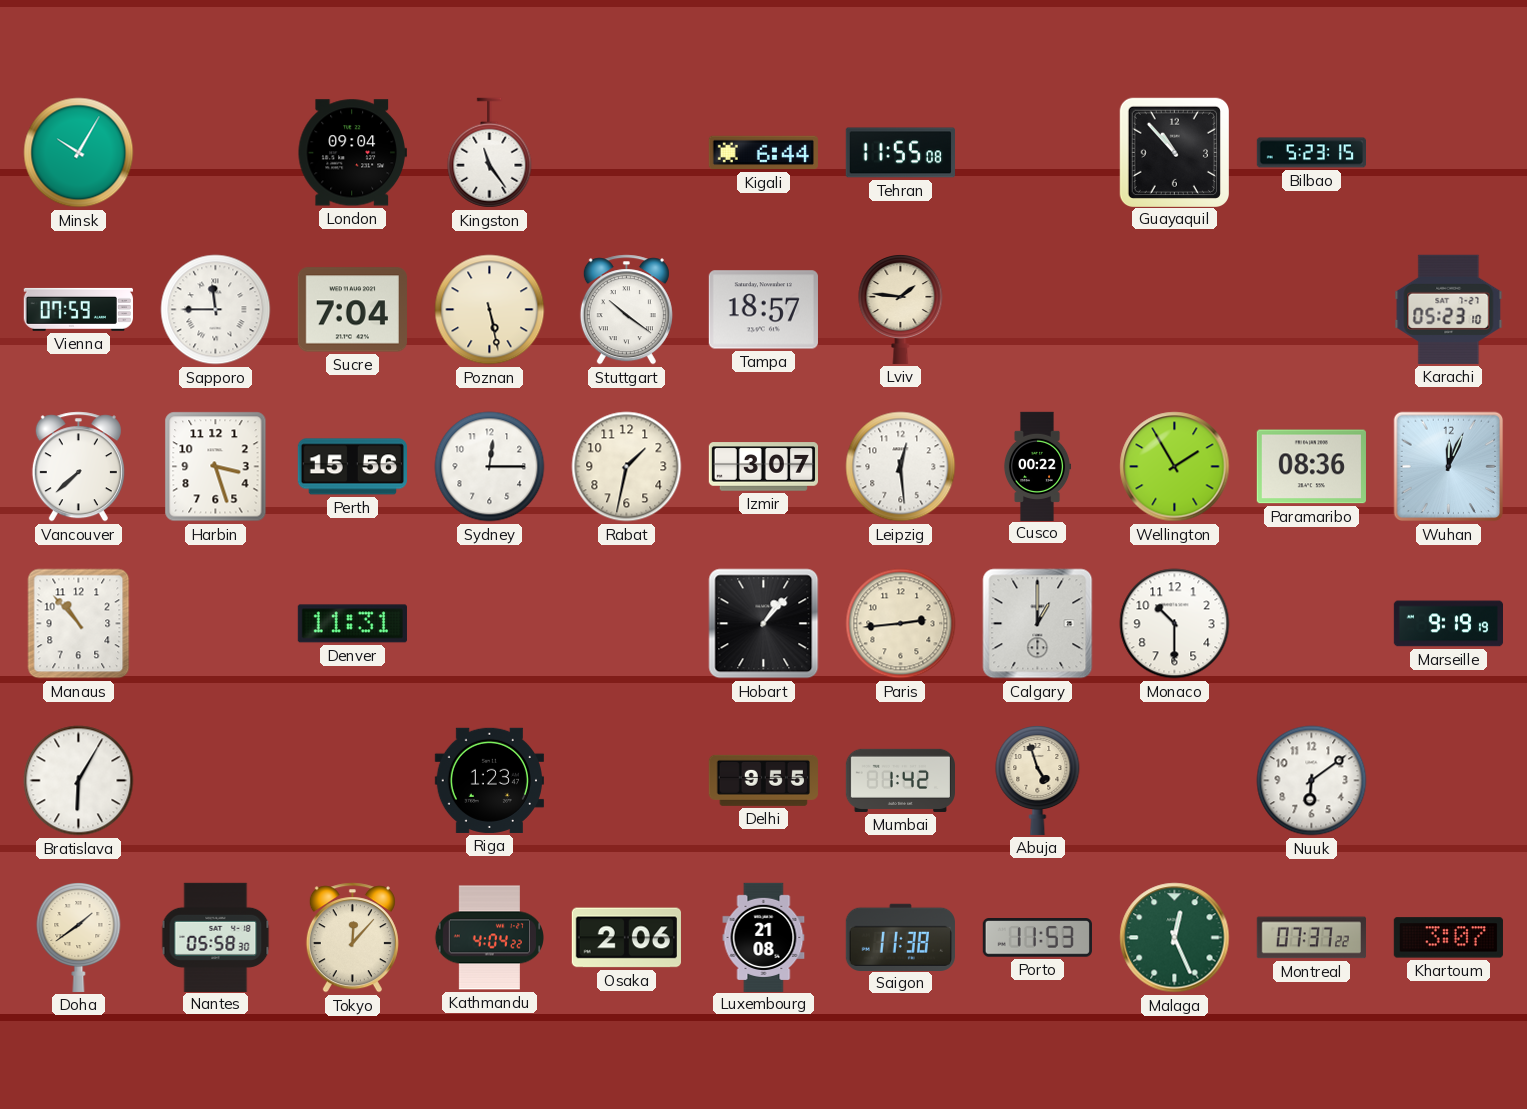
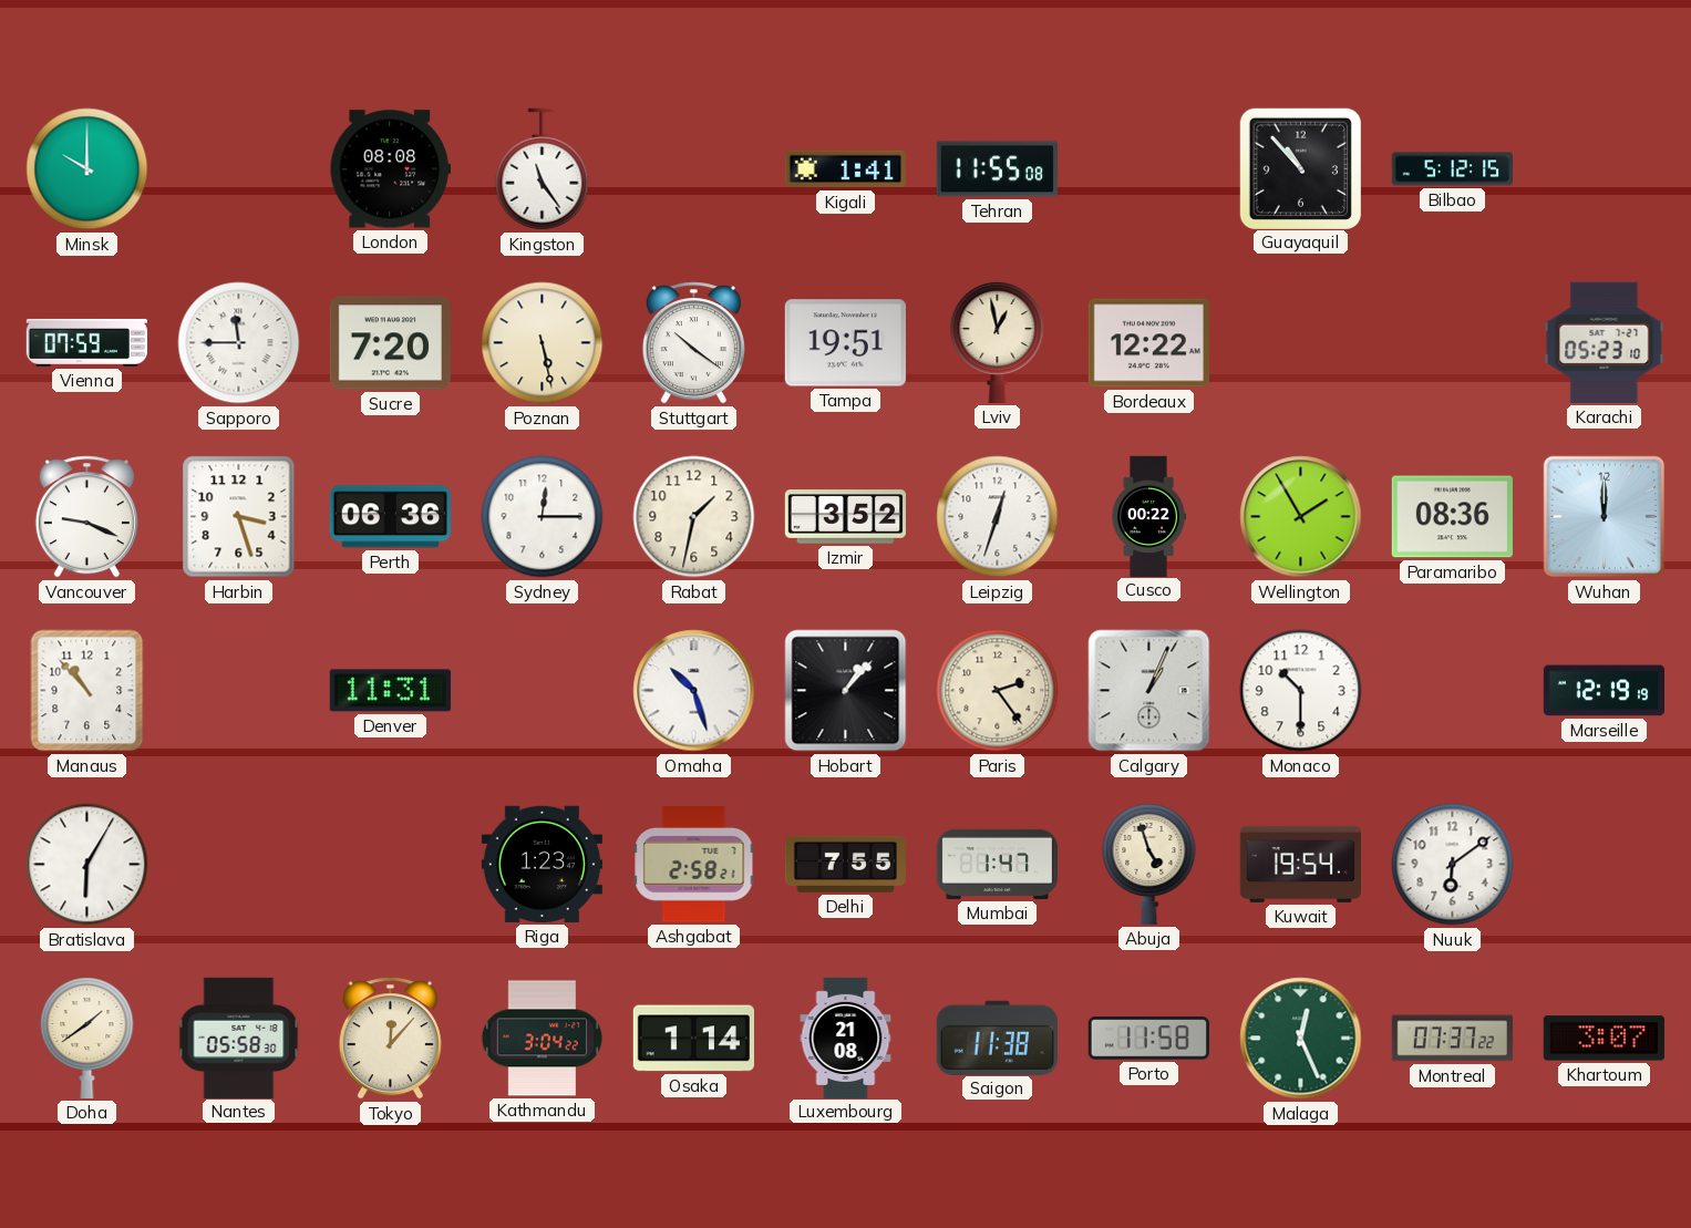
Minsk: 10:05 -> 10:00
London: 09:04 -> 08:08
Kigali: 6:44 -> 1:41
Bilbao: 5:23 -> 5:12
Sucre: 7:04 -> 7:20
Tampa: 18:57 -> 19:51
Lviv: 1:46 -> 12:58
Bordeaux: none -> 12:22
Vancouver: 7:38 -> 9:19
Perth: 15:56 -> 06:36
Izmir: 3:07 -> 3:52
Leipzig: 12:29 -> 12:33
Wuhan: 12:04 -> 12:00
Omaha: none -> 10:27
Paris: 2:44 -> 2:24
Calgary: 1:00 -> 1:04
Marseille: 9:19 -> 12:19
Ashgabat: none -> 2:58
Delhi: 9:55 -> 7:55
Mumbai: 1:42 -> 1:47
Kuwait: none -> 19:54
Kathmandu: 4:04 -> 3:04
Osaka: 2:06 -> 1:14
Porto: 11:53 -> 11:58
